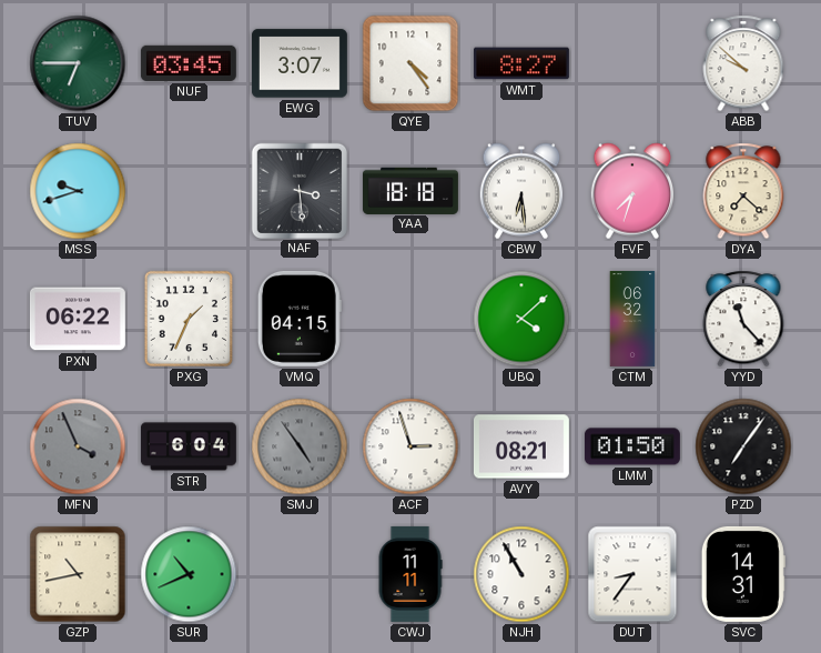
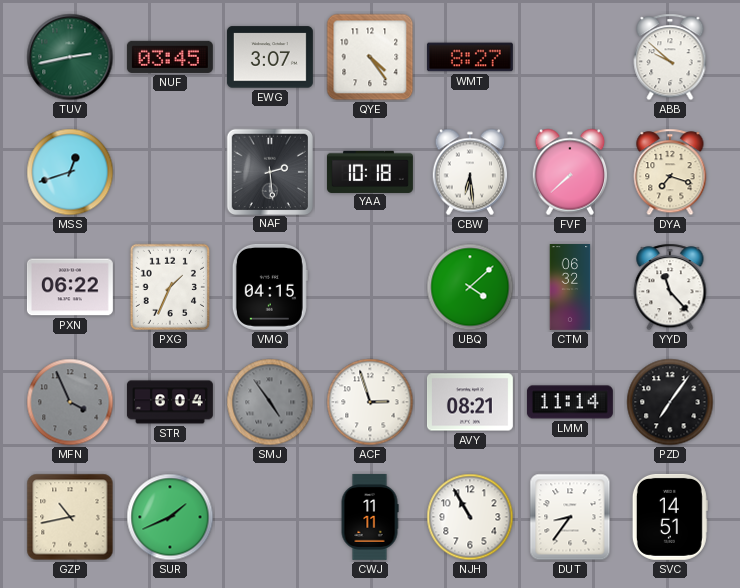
TUV: 6:45 -> 2:43
MSS: 9:42 -> 12:42
NAF: 3:29 -> 2:29
YAA: 18:18 -> 10:18
FVF: 7:33 -> 7:38
DYA: 7:22 -> 7:18
LMM: 01:50 -> 11:14
SUR: 10:41 -> 1:41
SVC: 14:31 -> 14:51
